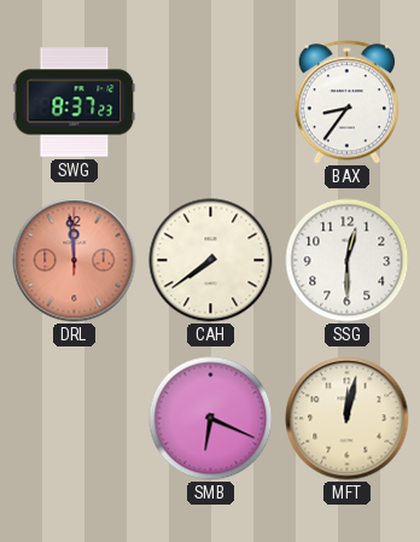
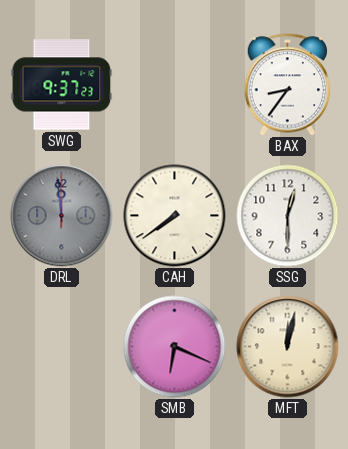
SWG: 8:37 -> 9:37
DRL dial: salmon -> grey
